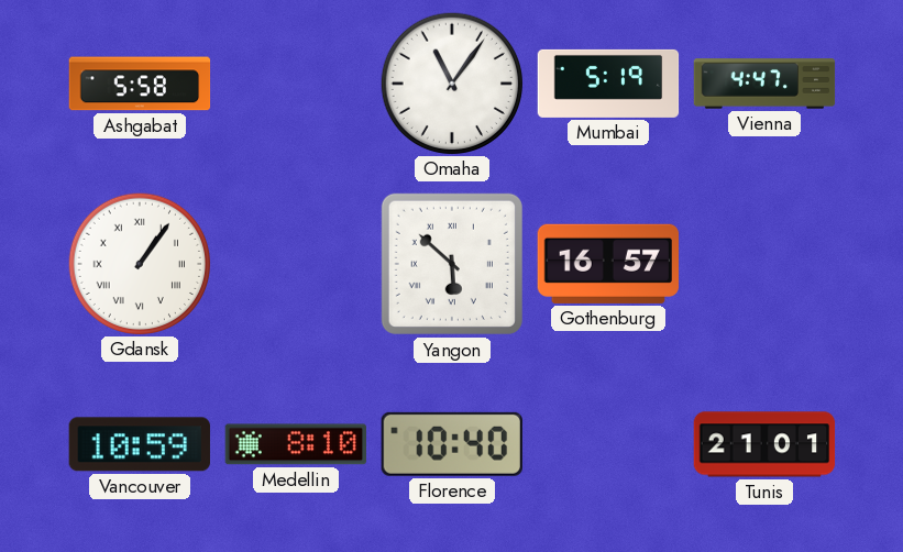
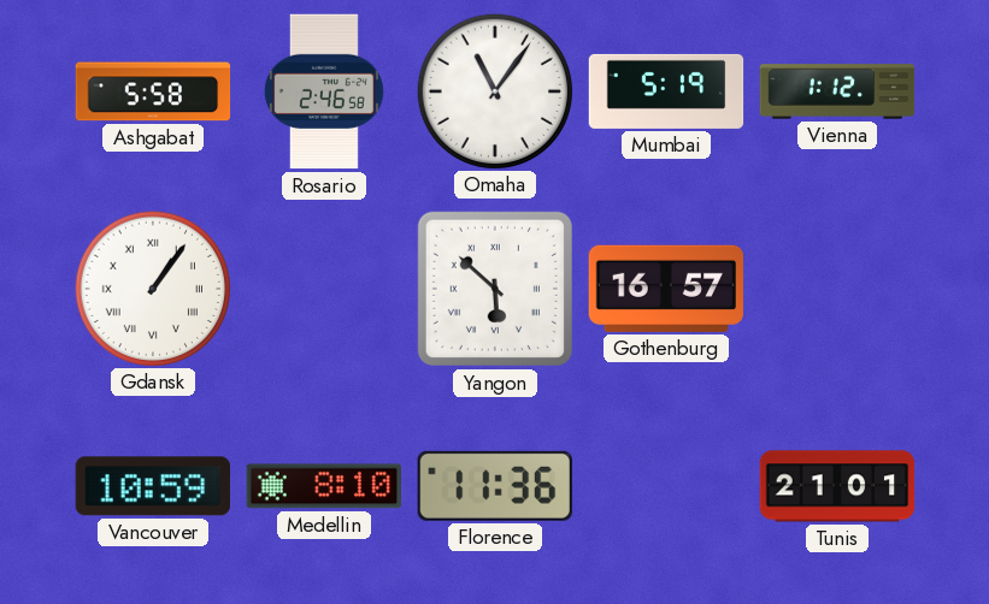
Rosario: none -> 2:46
Vienna: 4:47 -> 1:12
Florence: 10:40 -> 11:36
